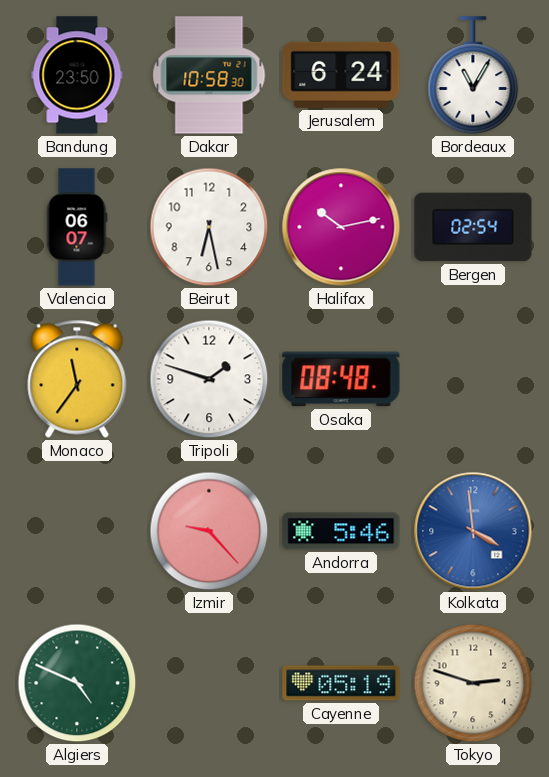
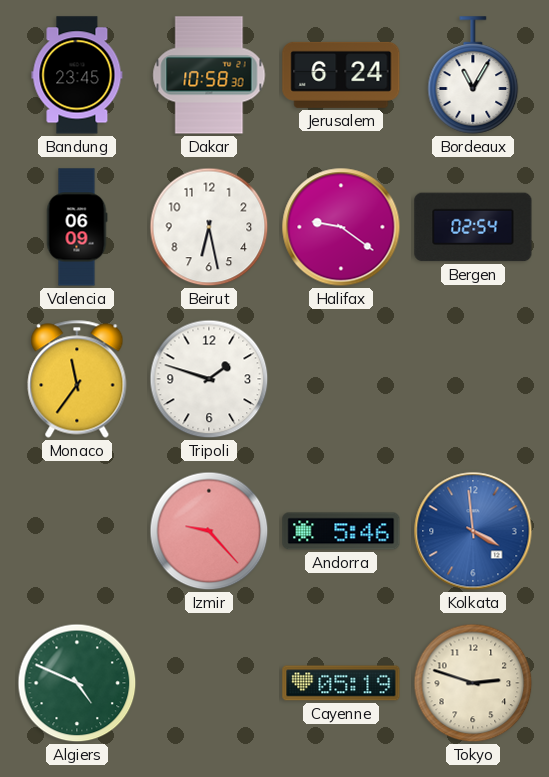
Bandung: 23:50 -> 23:45
Valencia: 06:07 -> 06:09
Halifax: 10:13 -> 9:21
Osaka: 08:48 -> none
